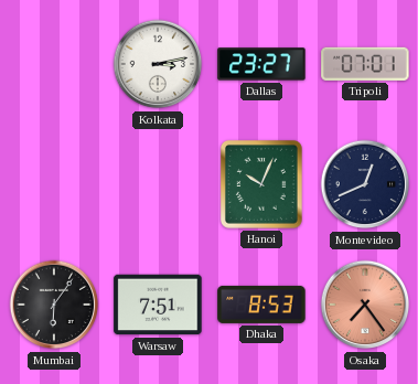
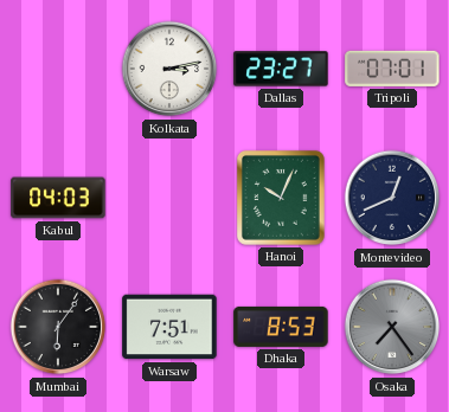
Kabul: none -> 04:03
Osaka dial: salmon -> grey
